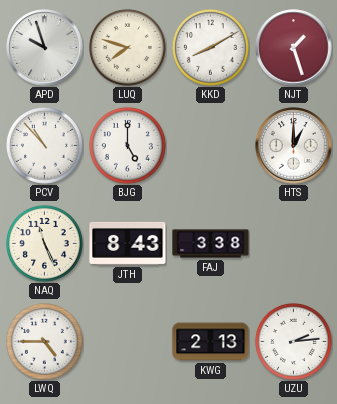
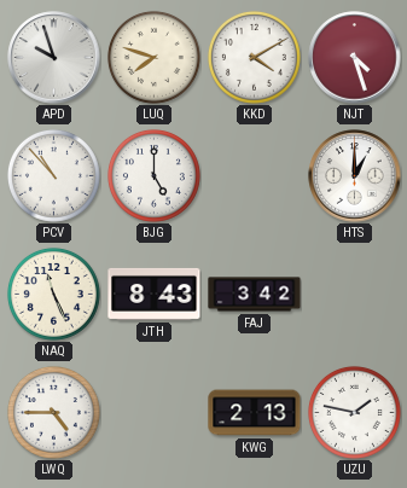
KKD: 8:10 -> 4:10
NJT: 1:27 -> 4:27
FAJ: 3:38 -> 3:42
UZU: 2:14 -> 1:47
